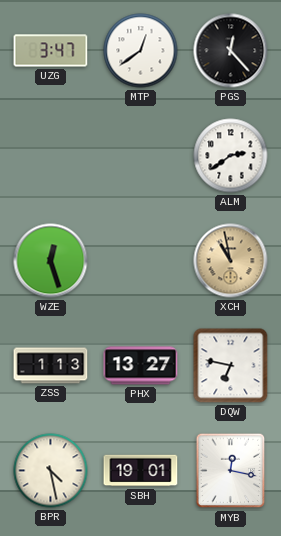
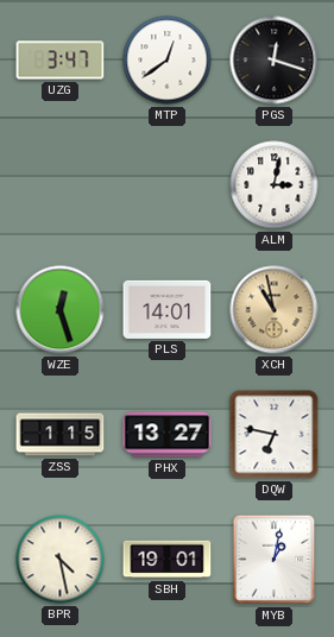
PGS: 12:23 -> 12:18
ALM: 2:39 -> 3:02
PLS: none -> 14:01
ZSS: 1:13 -> 1:15
MYB: 12:17 -> 1:02
